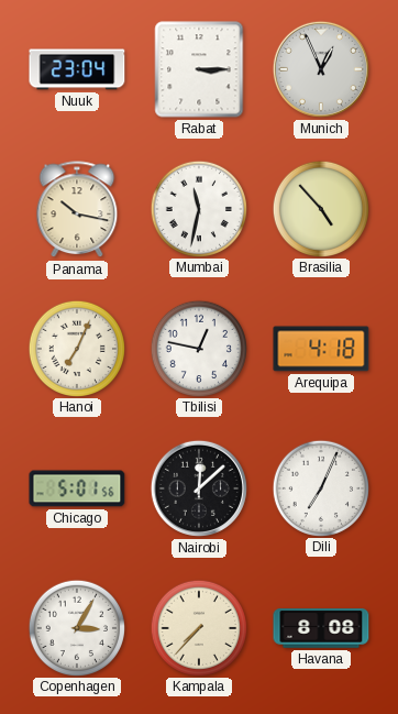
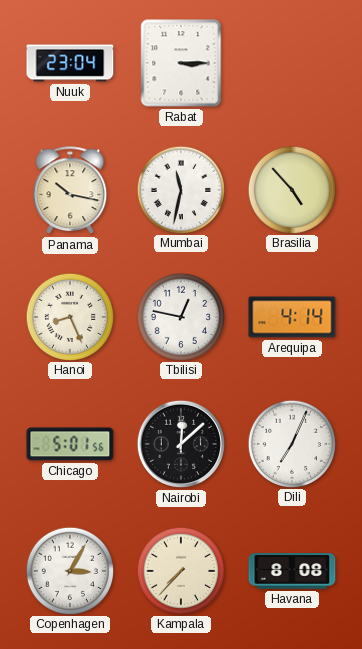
Munich: 12:56 -> none
Hanoi: 7:04 -> 8:26
Arequipa: 4:18 -> 4:14
